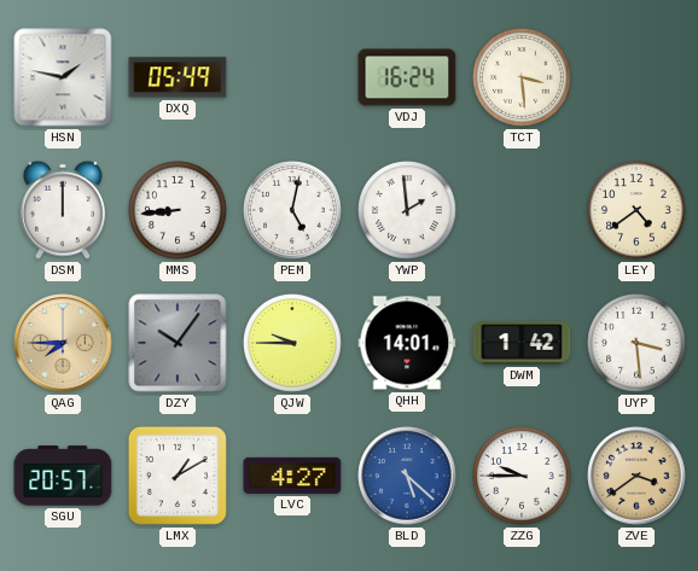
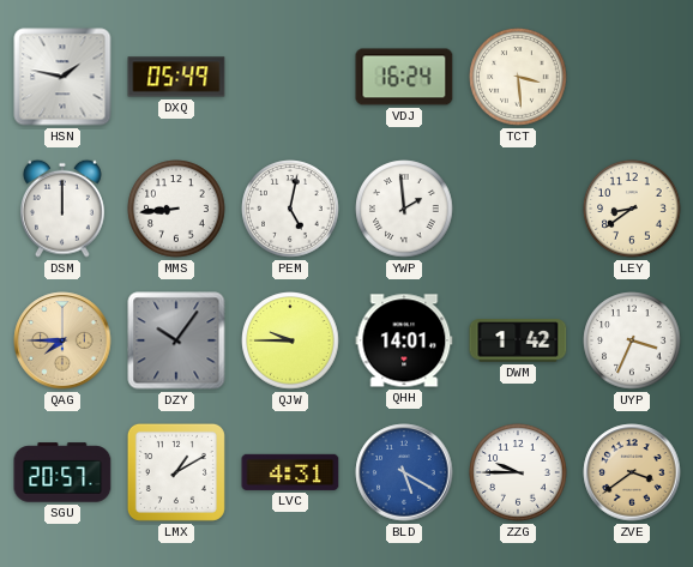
LEY: 4:39 -> 8:39
UYP: 3:29 -> 3:34
LVC: 4:27 -> 4:31
BLD: 5:22 -> 5:20
